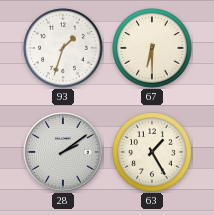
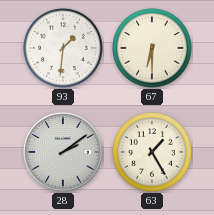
93: 1:33 -> 1:31
